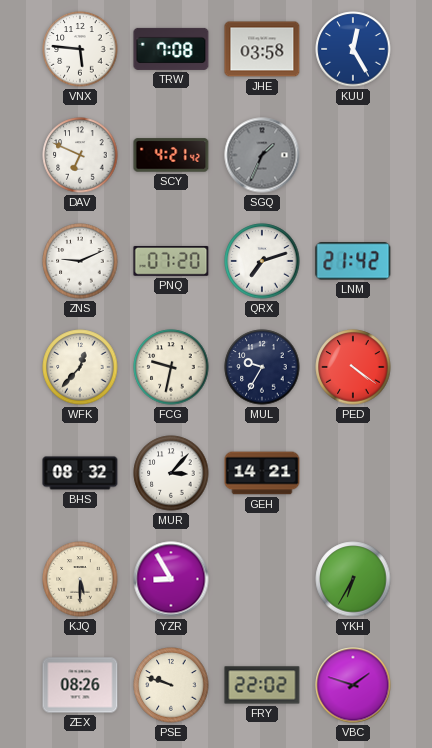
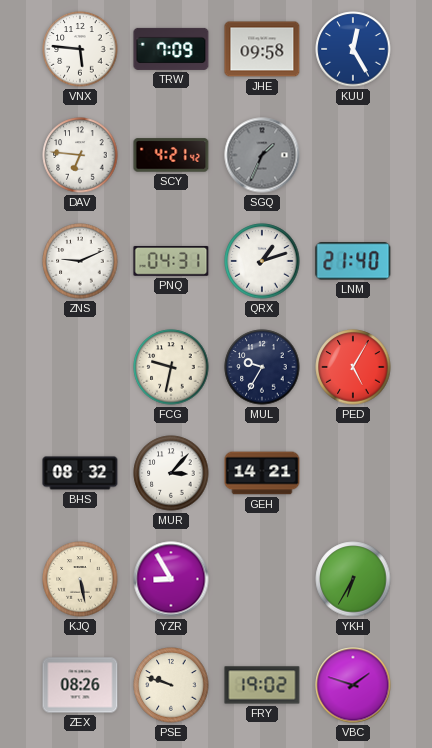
TRW: 7:08 -> 7:09
JHE: 03:58 -> 09:58
DAV: 6:49 -> 6:46
PNQ: 07:20 -> 04:31
QRX: 7:12 -> 1:12
LNM: 21:42 -> 21:40
WFK: 12:37 -> none
PED: 4:21 -> 5:05
KJQ: 5:30 -> 5:28
FRY: 22:02 -> 19:02
